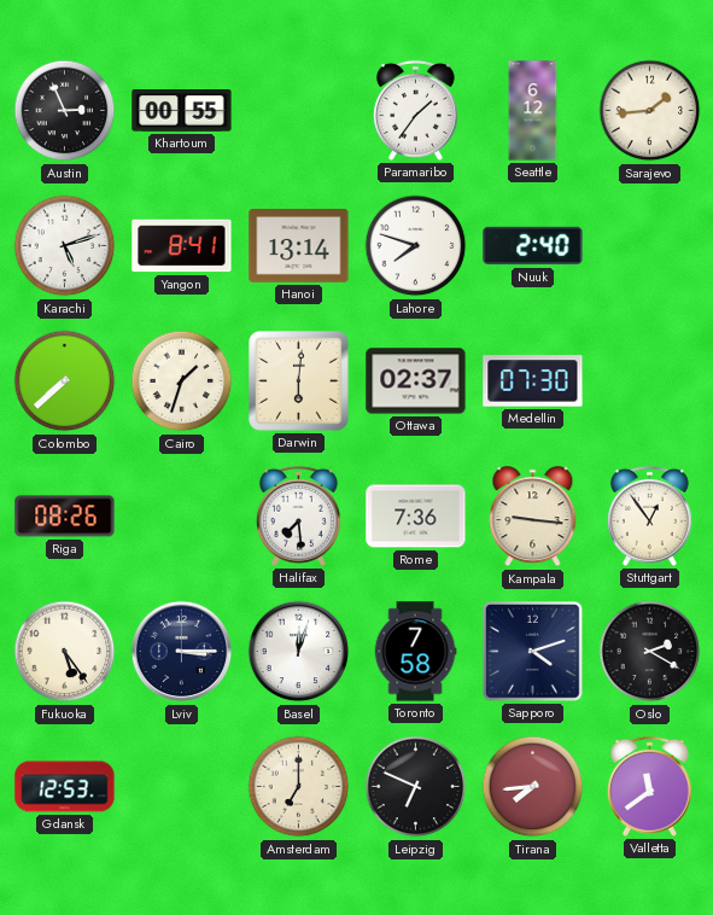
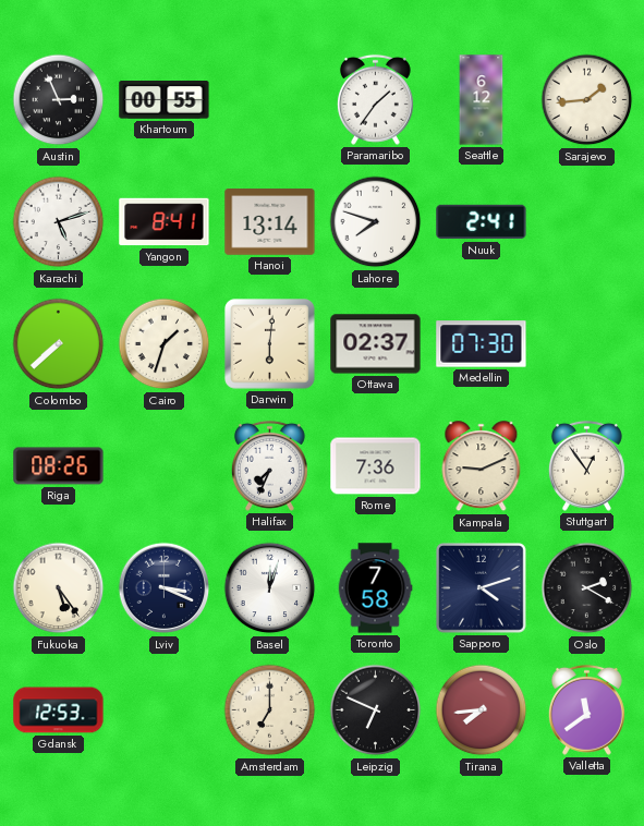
Nuuk: 2:40 -> 2:41
Halifax: 7:29 -> 7:34
Kampala: 9:16 -> 9:11
Lviv: 3:15 -> 3:19
